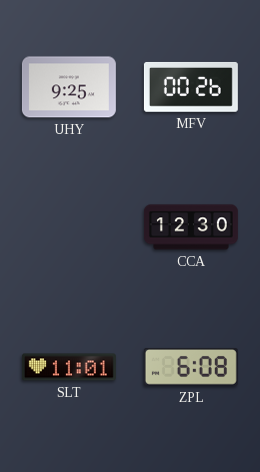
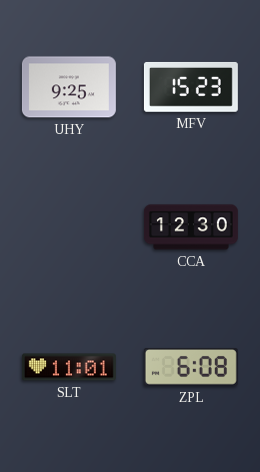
MFV: 00:26 -> 15:23
